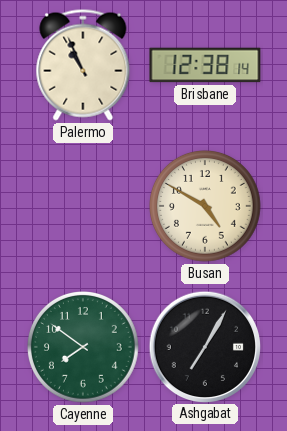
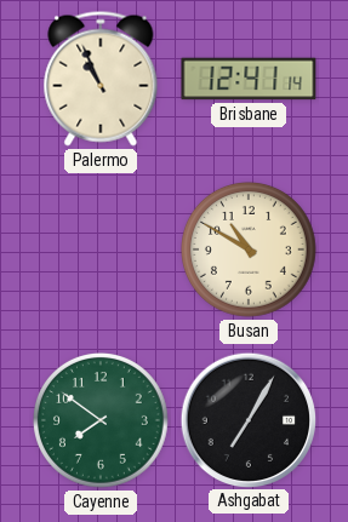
Brisbane: 12:38 -> 12:41
Busan: 4:50 -> 10:50
